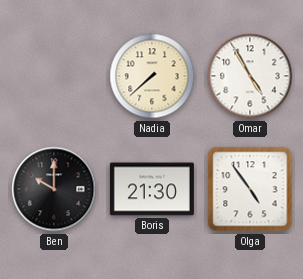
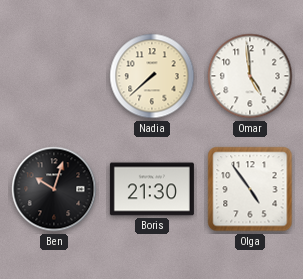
Omar: 4:55 -> 4:59
Ben: 10:00 -> 10:03
